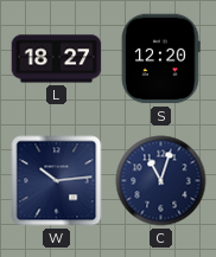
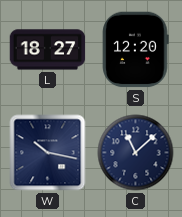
W: 10:14 -> 10:17
C: 11:03 -> 11:08
